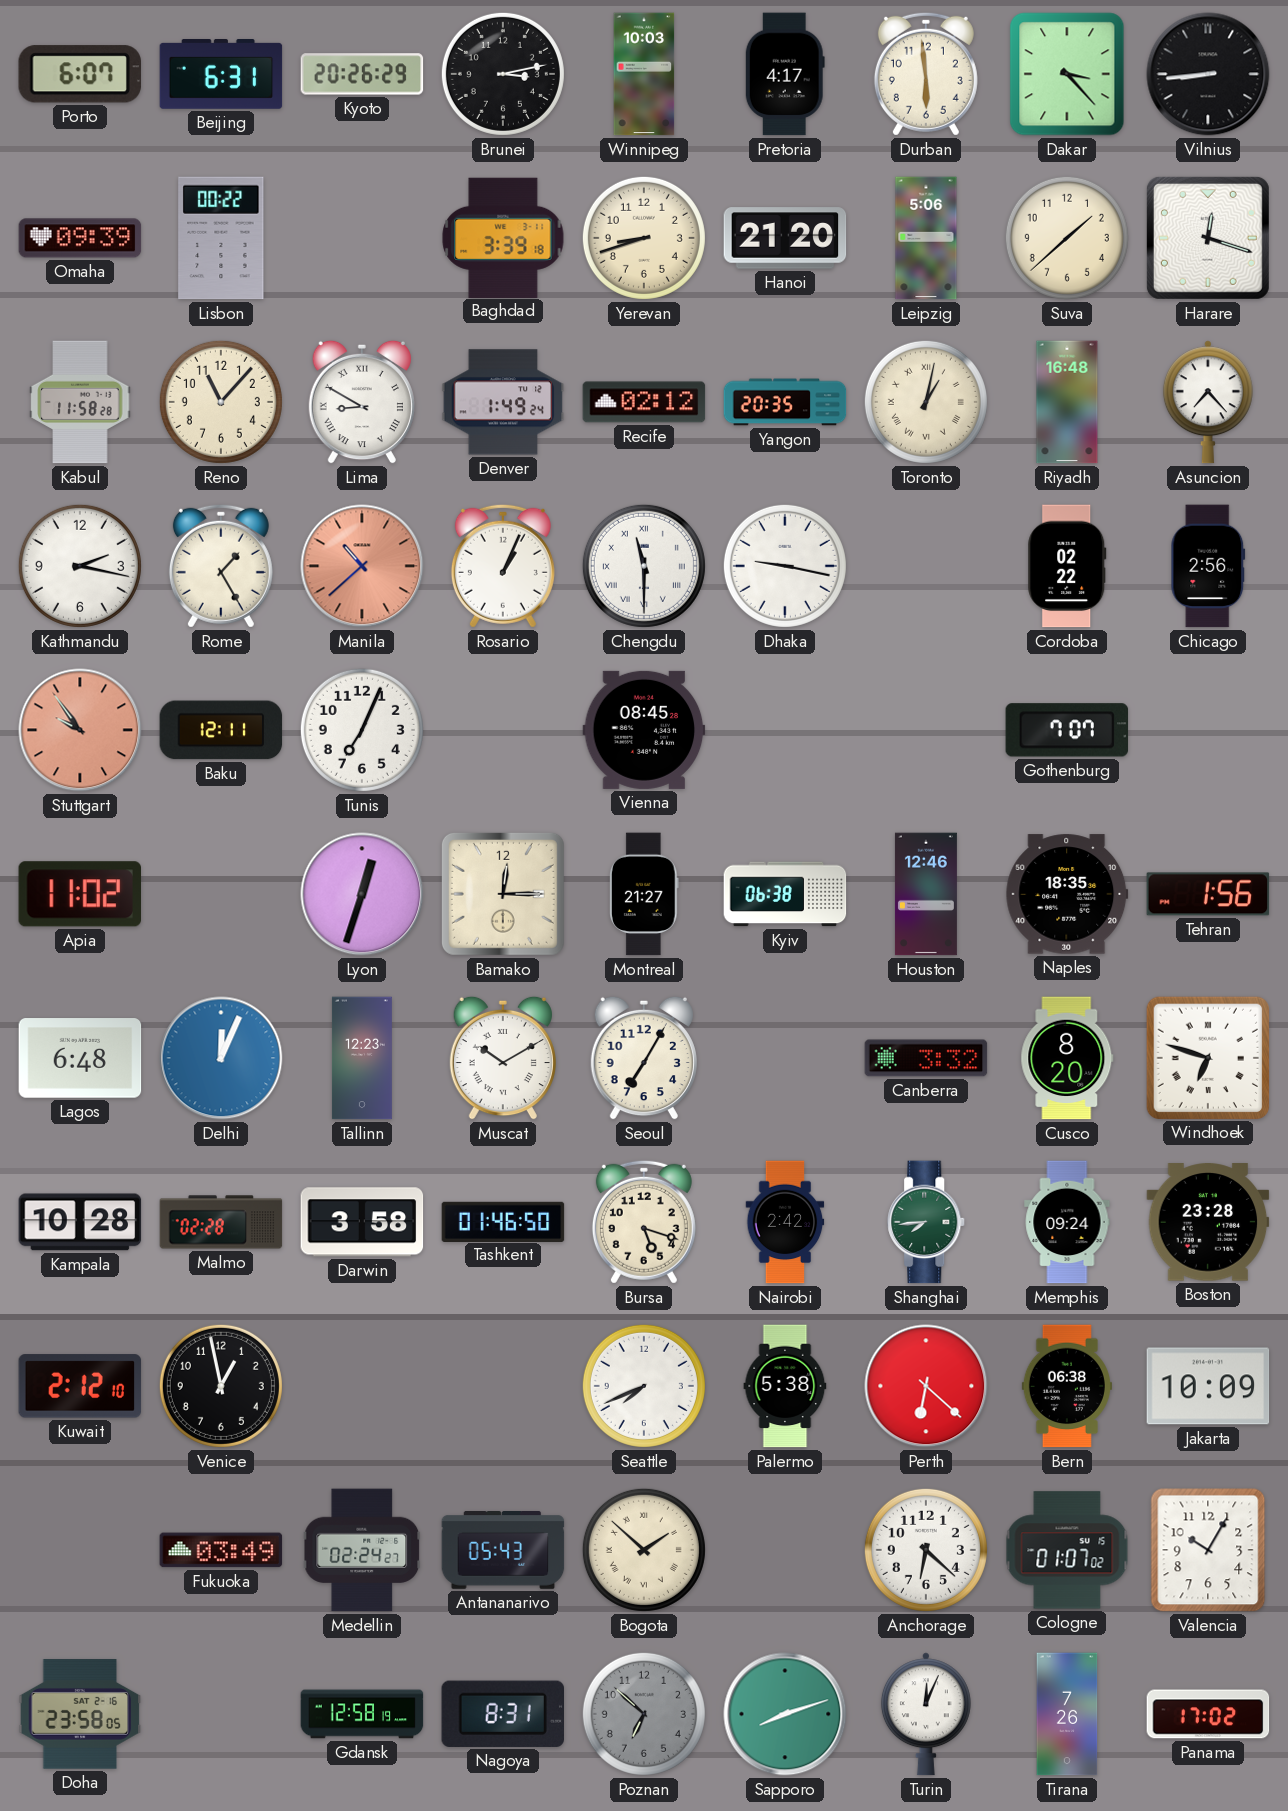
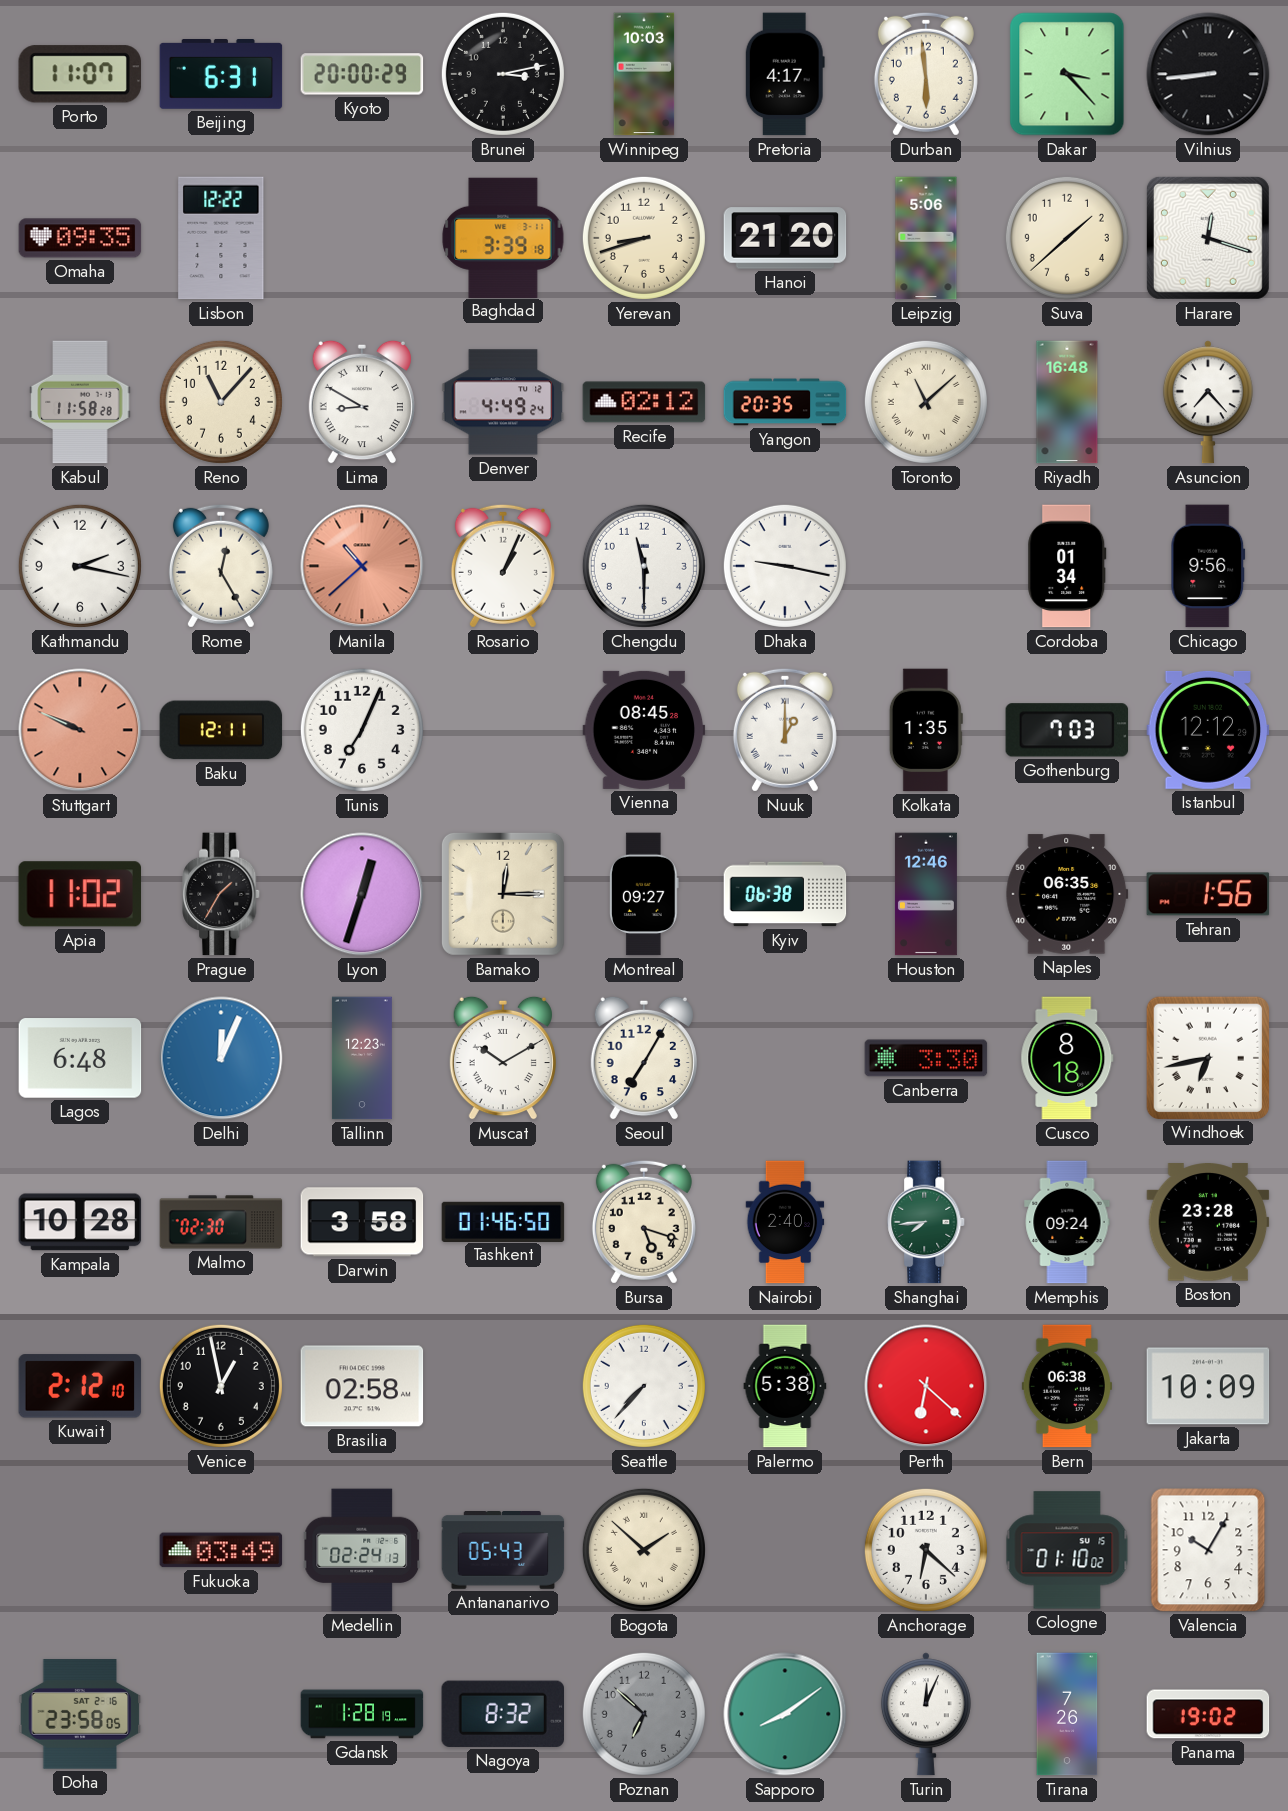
Porto: 6:07 -> 11:07
Kyoto: 20:26 -> 20:00
Omaha: 09:39 -> 09:35
Lisbon: 00:22 -> 12:22
Denver: 1:49 -> 4:49
Toronto: 1:02 -> 11:08
Rome: 1:25 -> 12:25
Chengdu numerals: Roman -> Arabic
Cordoba: 02:22 -> 01:34
Chicago: 2:56 -> 9:56
Stuttgart: 9:54 -> 9:49
Nuuk: none -> 1:00
Kolkata: none -> 1:35
Gothenburg: 7:07 -> 7:03
Istanbul: none -> 12:12
Prague: none -> 1:35
Montreal: 21:27 -> 09:27
Naples: 18:35 -> 06:35
Canberra: 3:32 -> 3:30
Cusco: 8:20 -> 8:18
Windhoek: 6:48 -> 6:43
Malmo: 02:28 -> 02:30
Nairobi: 2:42 -> 2:40
Brasilia: none -> 02:58
Seattle: 7:41 -> 7:37
Medellin: 02:24:27 -> 02:24:13
Cologne: 01:07 -> 01:10
Gdansk: 12:58 -> 1:28
Nagoya: 8:31 -> 8:32
Sapporo: 8:12 -> 8:09
Panama: 17:02 -> 19:02
